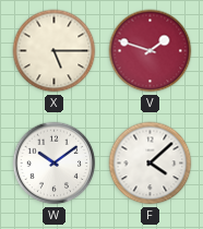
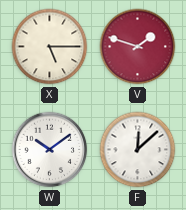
F: 4:08 -> 12:08
